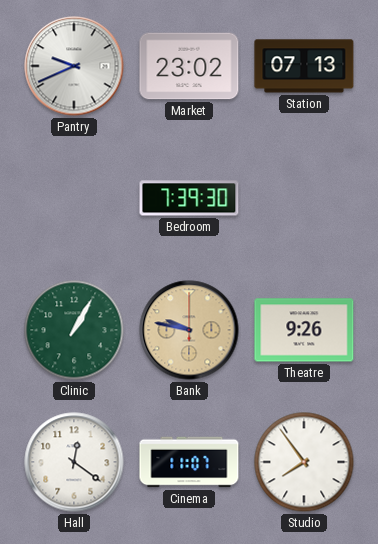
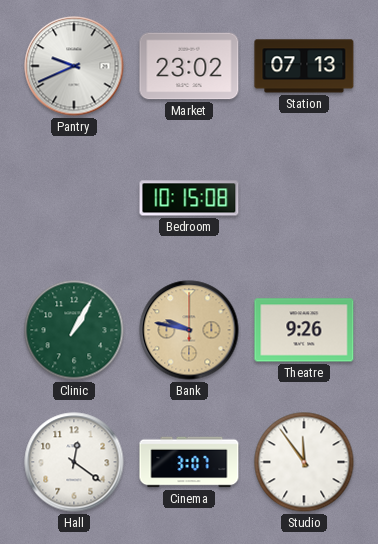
Bedroom: 7:39 -> 10:15
Cinema: 11:07 -> 3:07
Studio: 7:54 -> 11:54
